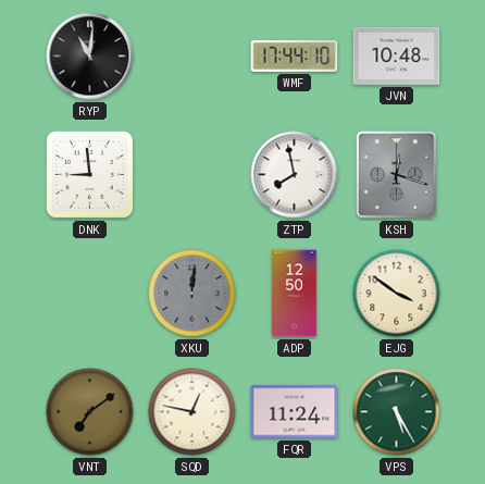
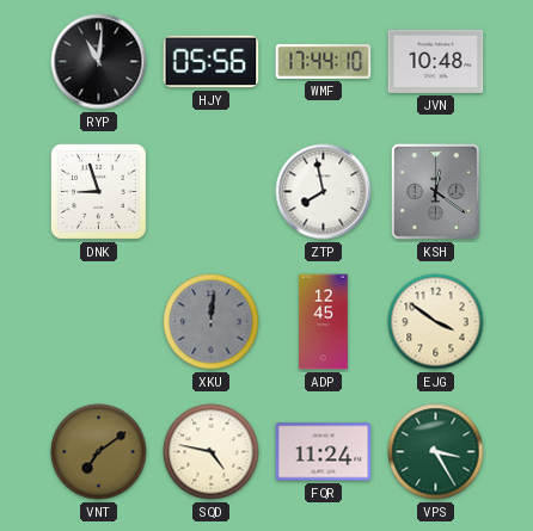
HJY: none -> 05:56
DNK: 8:59 -> 8:57
KSH: 12:18 -> 12:21
ADP: 12:50 -> 12:45
SQD: 12:47 -> 4:47
VPS: 5:25 -> 3:25
